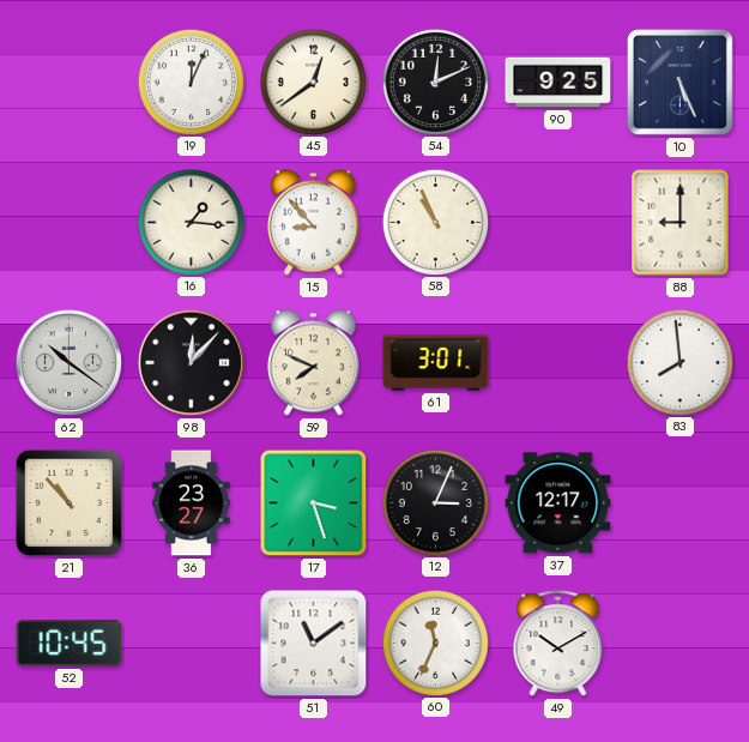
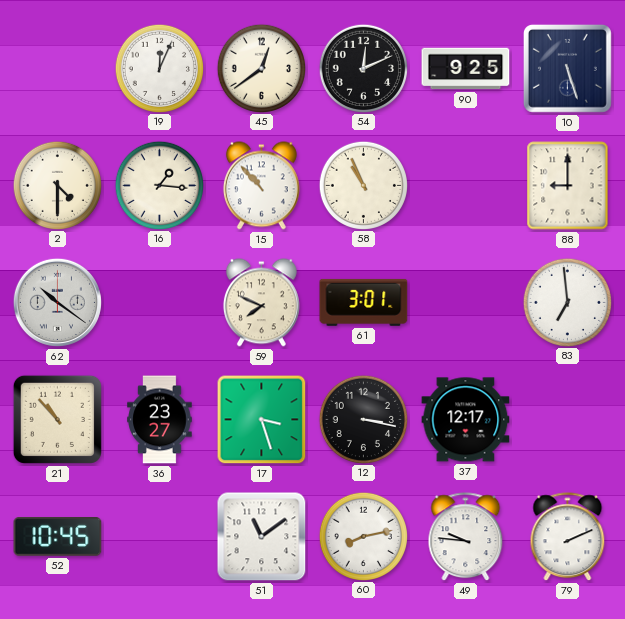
10: 5:26 -> 5:27
2: none -> 4:30
15: 8:53 -> 10:53
98: 12:07 -> none
83: 7:59 -> 6:59
12: 3:04 -> 3:17
60: 11:34 -> 8:13
49: 10:10 -> 9:46
79: none -> 2:11
